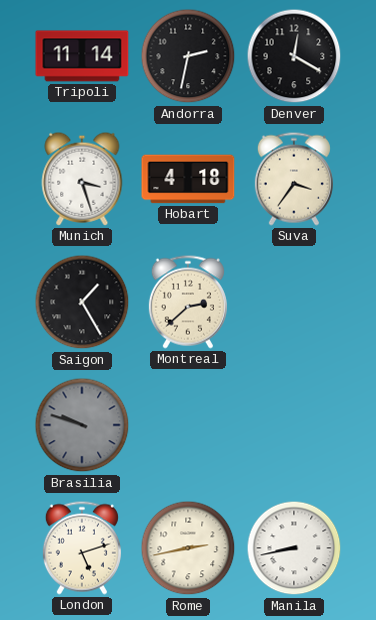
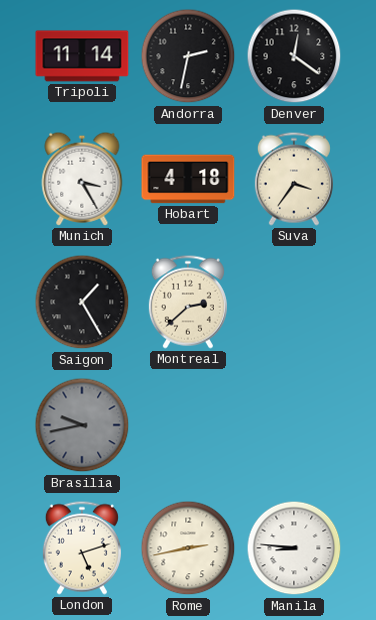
Denver: 12:20 -> 12:21
Munich: 3:27 -> 3:25
Brasilia: 9:48 -> 9:43
Manila: 8:43 -> 8:46
